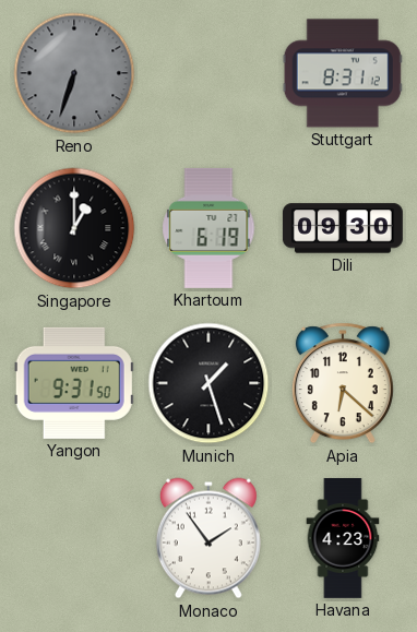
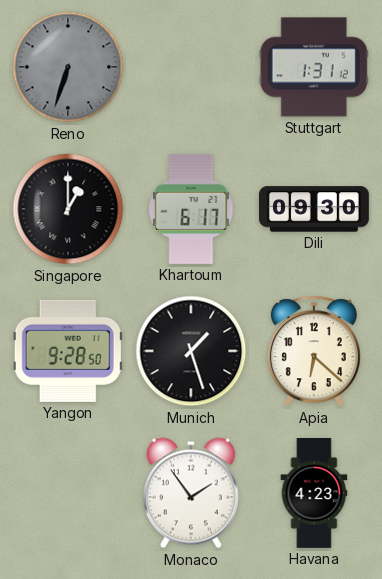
Stuttgart: 8:31 -> 1:31
Khartoum: 6:19 -> 6:17
Yangon: 9:31 -> 9:28
